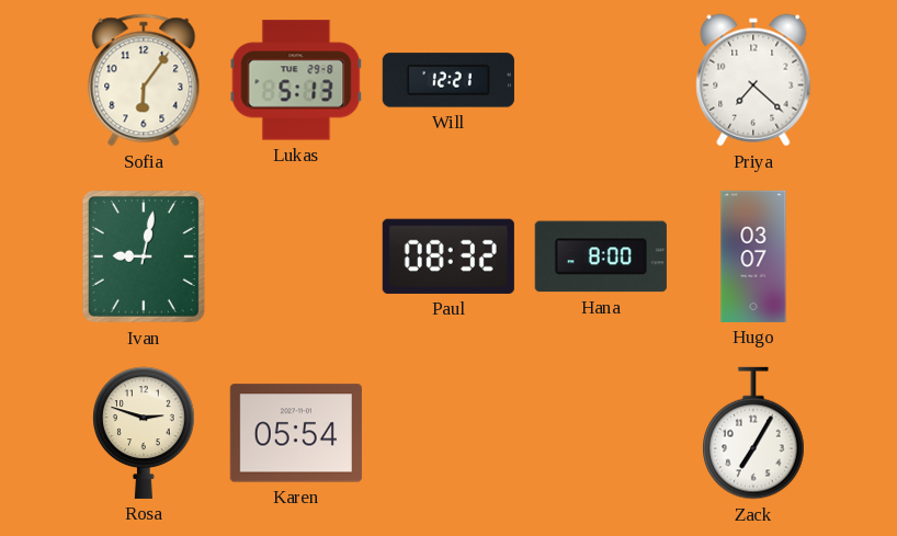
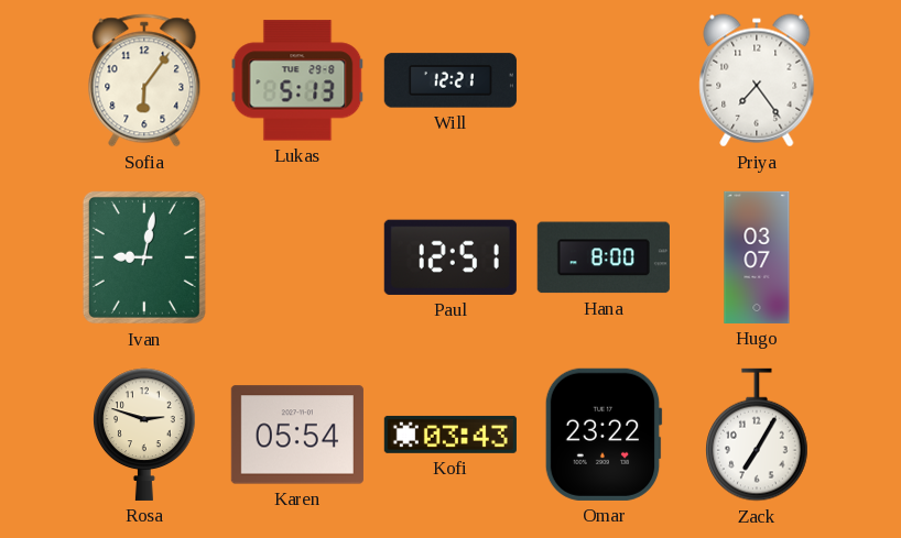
Priya: 7:22 -> 7:24
Paul: 08:32 -> 12:51
Kofi: none -> 03:43
Omar: none -> 23:22
